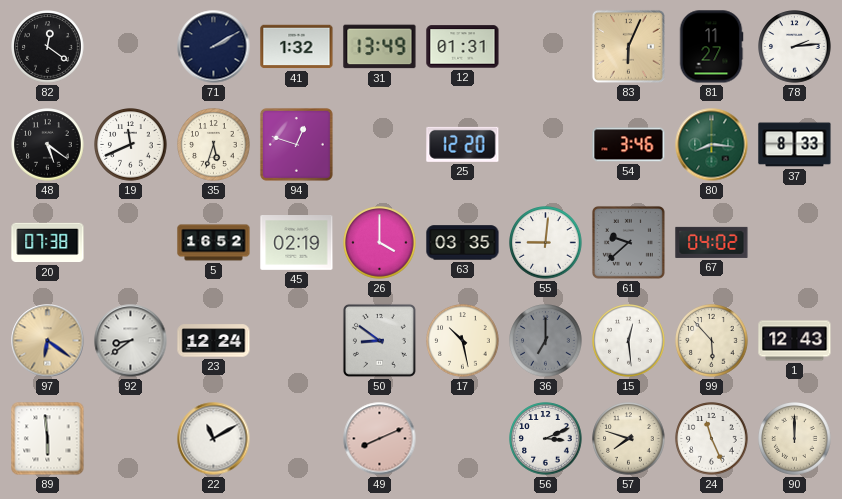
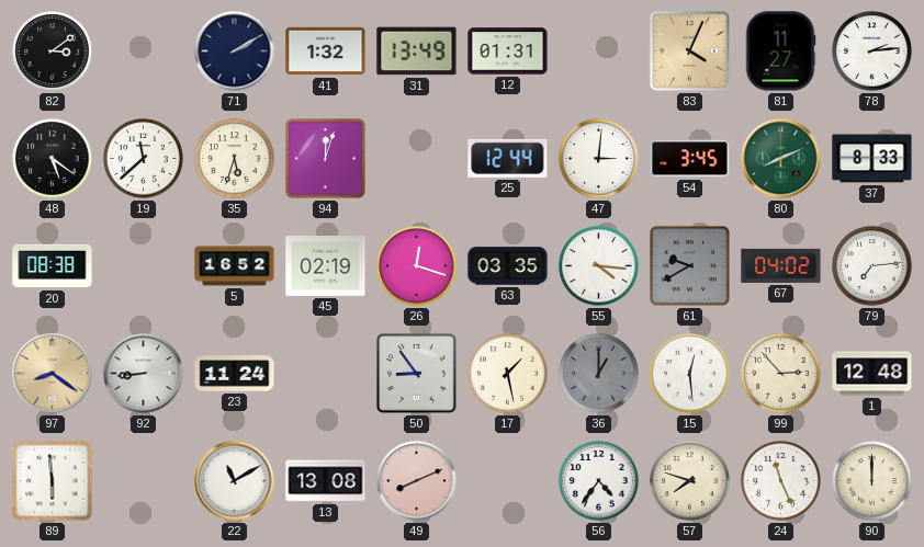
82: 12:21 -> 3:09
83: 6:04 -> 4:04
19: 11:41 -> 11:38
94: 12:48 -> 12:03
25: 12:20 -> 12:44
47: none -> 3:01
54: 3:46 -> 3:45
80: 8:16 -> 8:11
20: 07:38 -> 08:38
26: 4:00 -> 12:18
55: 9:01 -> 4:16
61: 9:38 -> 9:40
79: none -> 7:14
97: 6:21 -> 8:21
92: 8:39 -> 8:44
23: 12:24 -> 11:24
50: 8:51 -> 8:54
17: 10:28 -> 1:28
36: 7:00 -> 1:00
99: 5:53 -> 2:53
1: 12:43 -> 12:48
13: none -> 13:08
56: 3:11 -> 4:36
